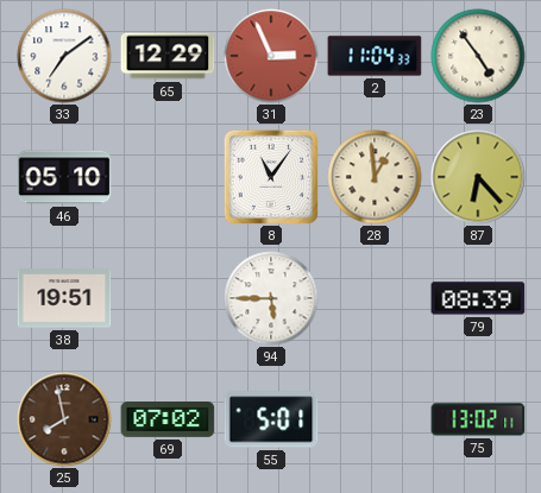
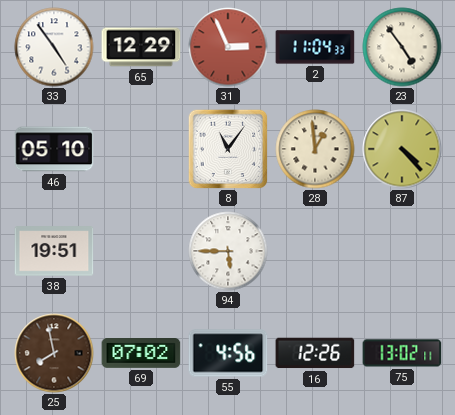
33: 7:09 -> 4:54
87: 6:23 -> 4:23
79: 08:39 -> none
55: 5:01 -> 4:56
16: none -> 12:26
